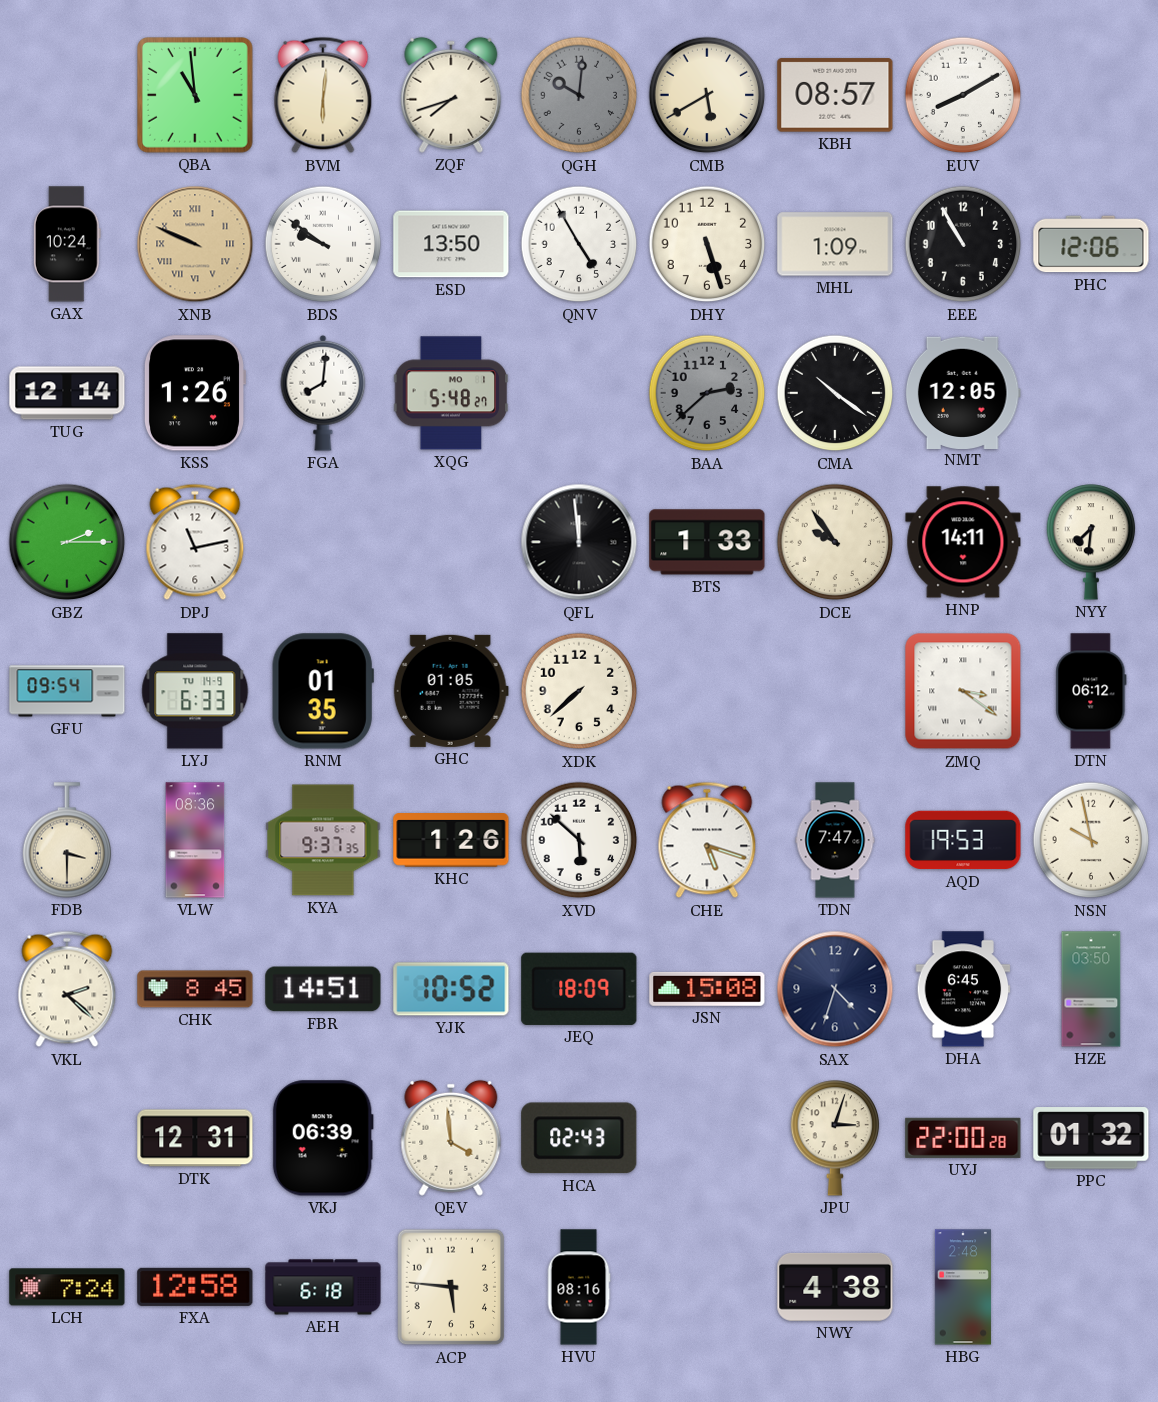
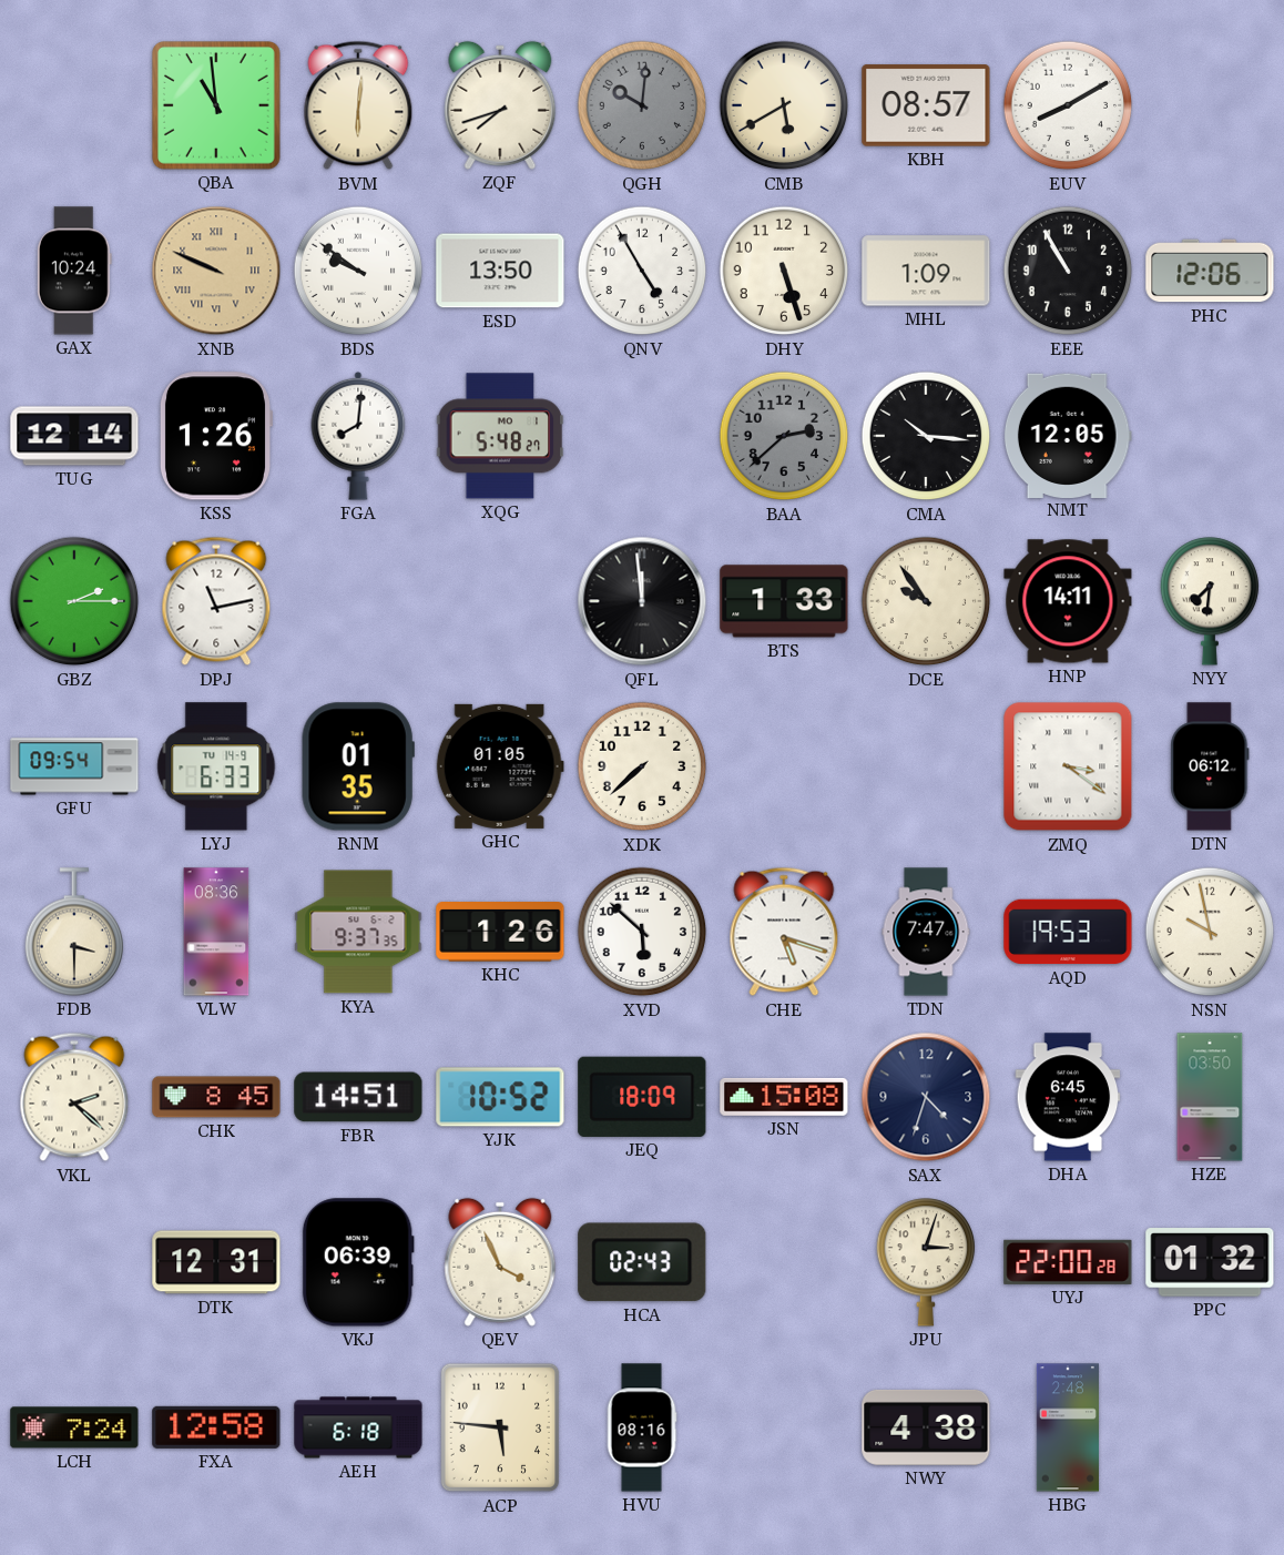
CMA: 10:21 -> 10:16
QEV: 3:59 -> 3:56
